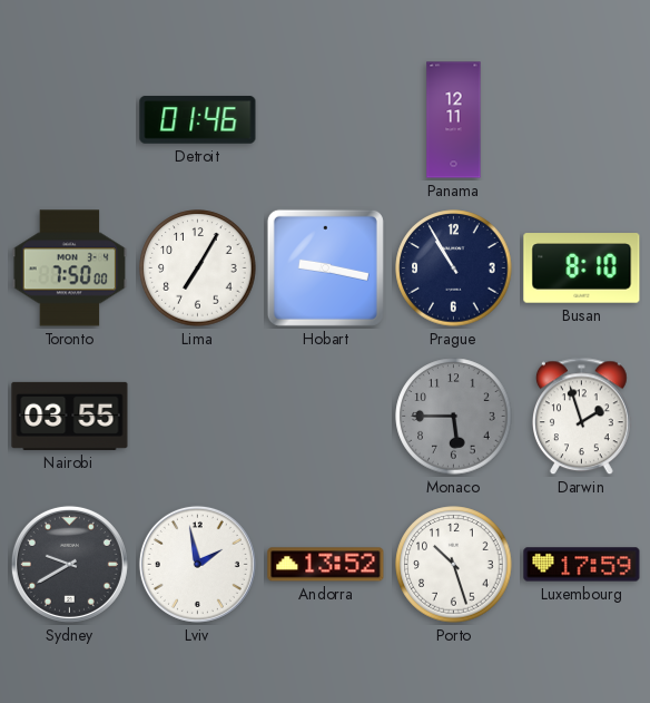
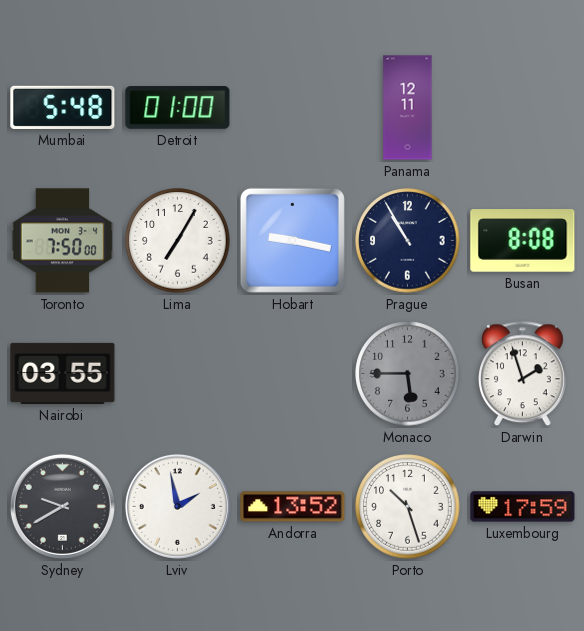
Mumbai: none -> 5:48
Detroit: 01:46 -> 01:00
Busan: 8:10 -> 8:08
